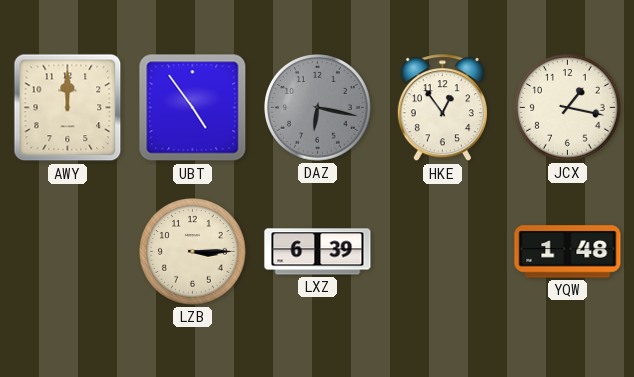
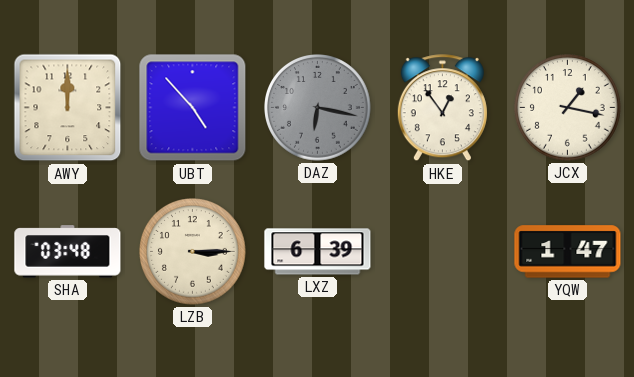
UBT: 4:54 -> 4:53
SHA: none -> 03:48
YQW: 1:48 -> 1:47
